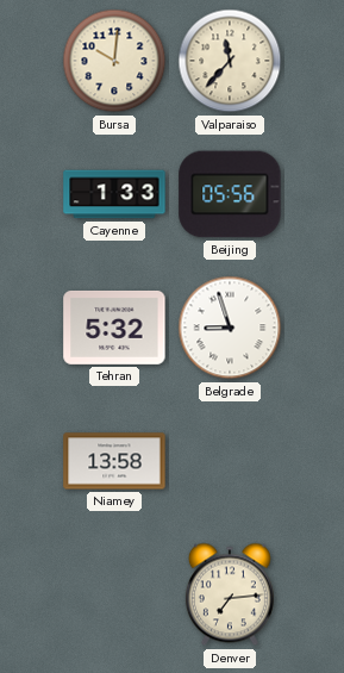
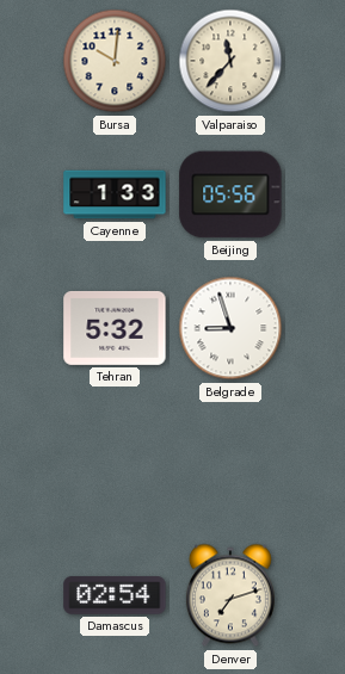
Niamey: 13:58 -> none
Damascus: none -> 02:54
Denver: 7:14 -> 7:12
